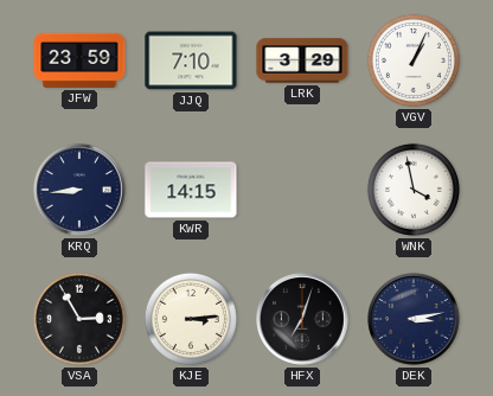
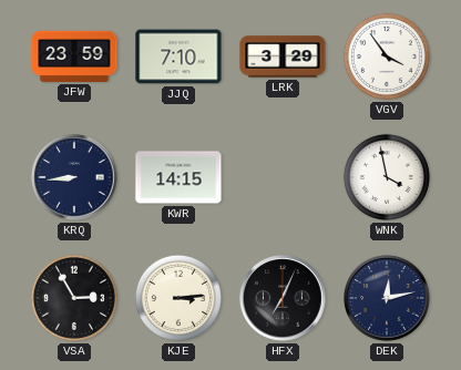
VGV: 1:04 -> 3:54
HFX: 7:03 -> 7:04
DEK: 3:13 -> 12:13
